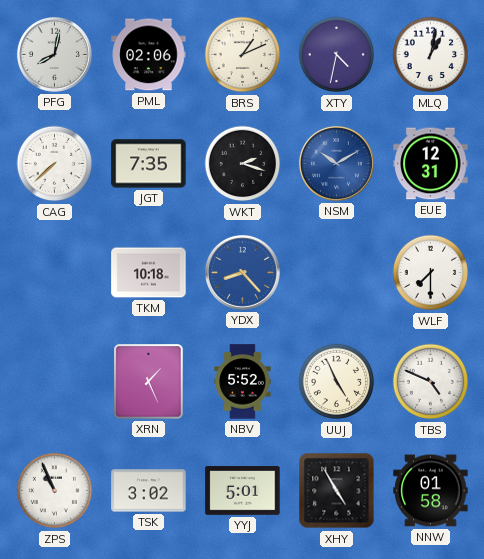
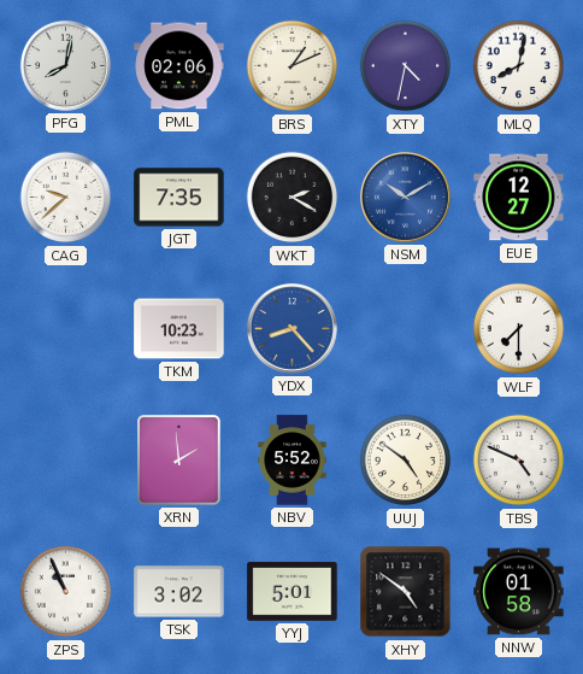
MLQ: 1:02 -> 8:02
CAG: 7:38 -> 9:38
WKT: 2:18 -> 2:20
EUE: 12:31 -> 12:27
TKM: 10:18 -> 10:23
XRN: 1:26 -> 1:59
UUJ: 4:56 -> 4:51
XHY: 4:55 -> 4:51
